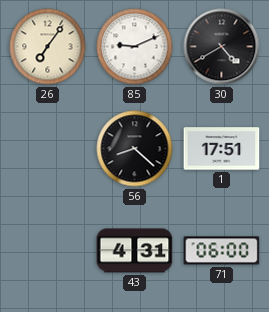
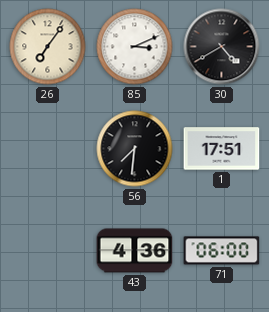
85: 9:11 -> 3:11
56: 8:22 -> 7:31
43: 4:31 -> 4:36
